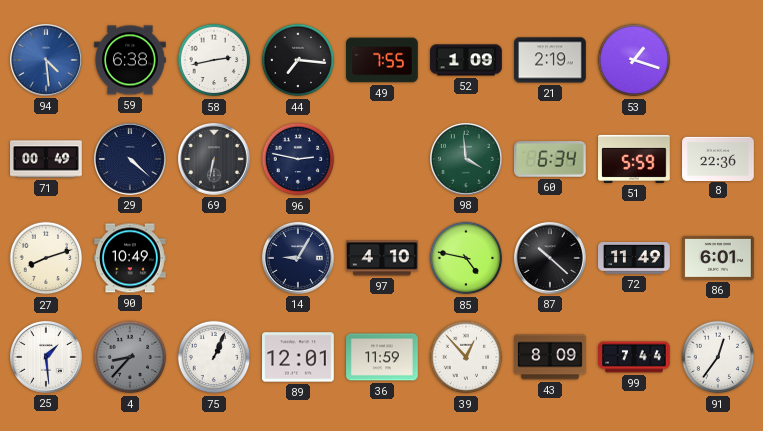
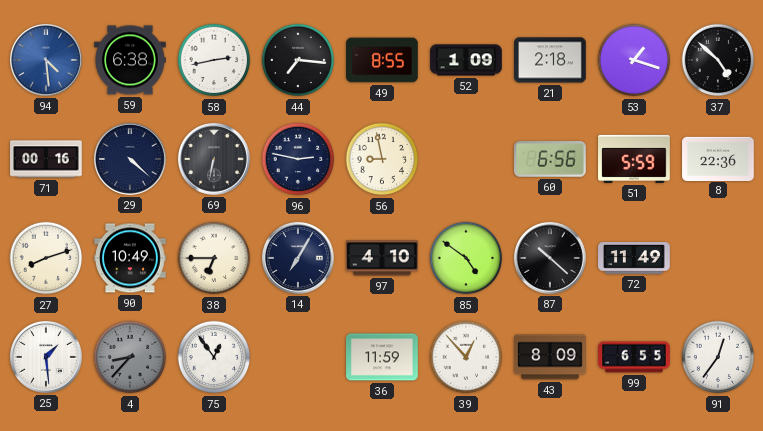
49: 7:55 -> 8:55
21: 2:19 -> 2:18
37: none -> 4:52
71: 00:49 -> 00:16
56: none -> 8:58
98: 3:59 -> none
60: 6:34 -> 6:56
38: none -> 6:45
14: 9:05 -> 7:05
85: 4:47 -> 4:51
86: 6:01 -> none
75: 1:04 -> 12:54
89: 12:01 -> none
99: 7:44 -> 6:55
